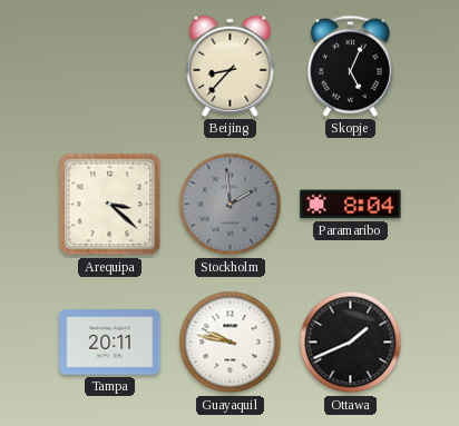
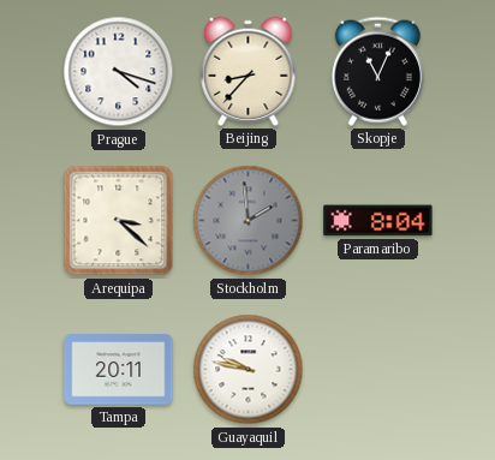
Prague: none -> 4:18
Skopje: 5:04 -> 11:04
Ottawa: 1:41 -> none
